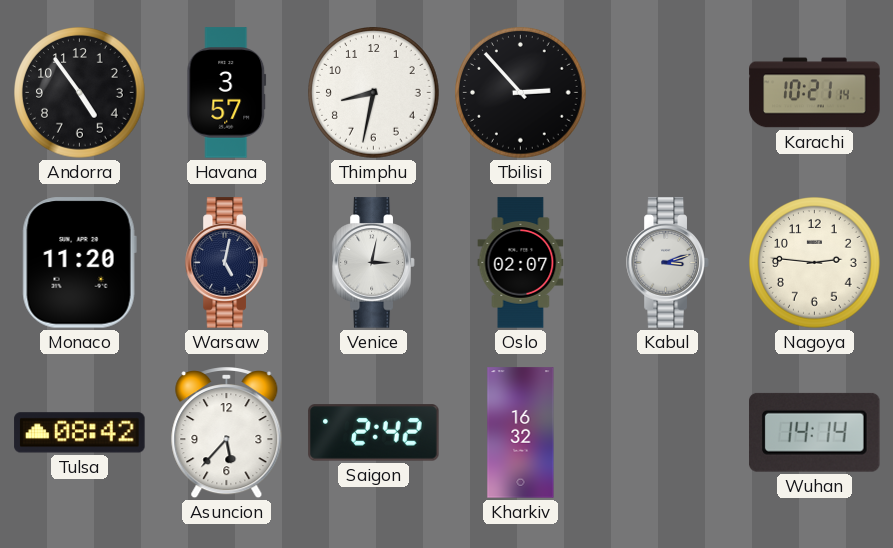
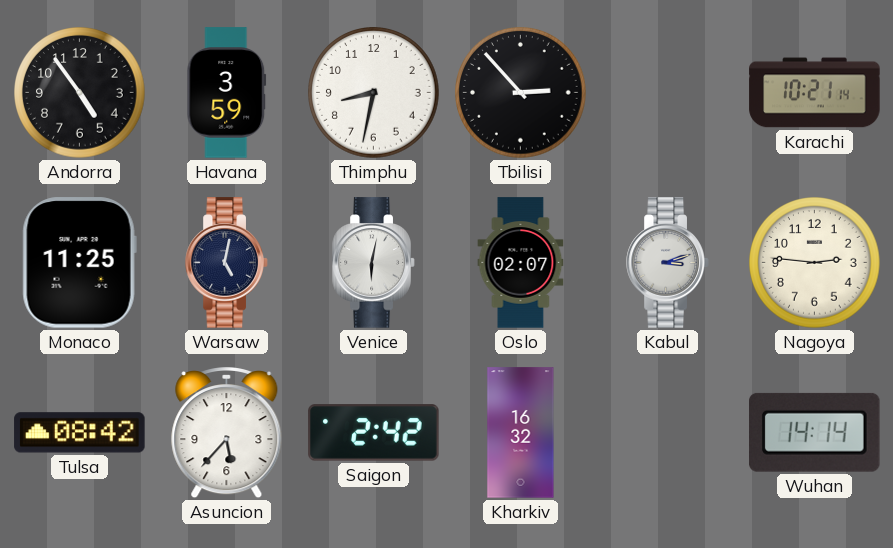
Havana: 3:57 -> 3:59
Monaco: 11:20 -> 11:25
Venice: 3:02 -> 6:02
